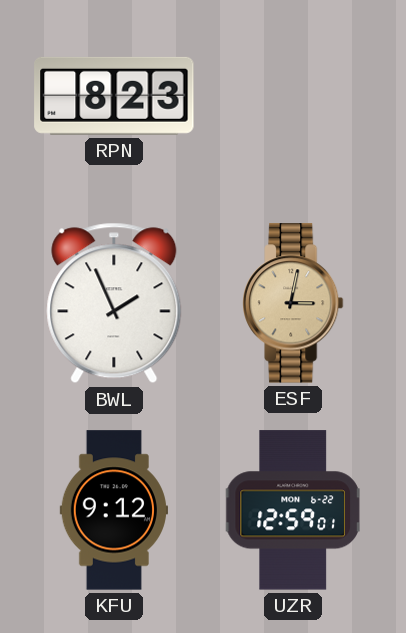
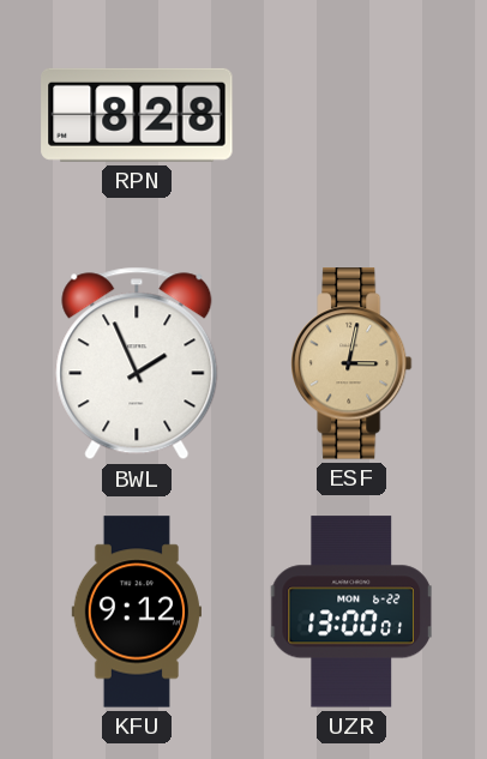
RPN: 8:23 -> 8:28
UZR: 12:59 -> 13:00
